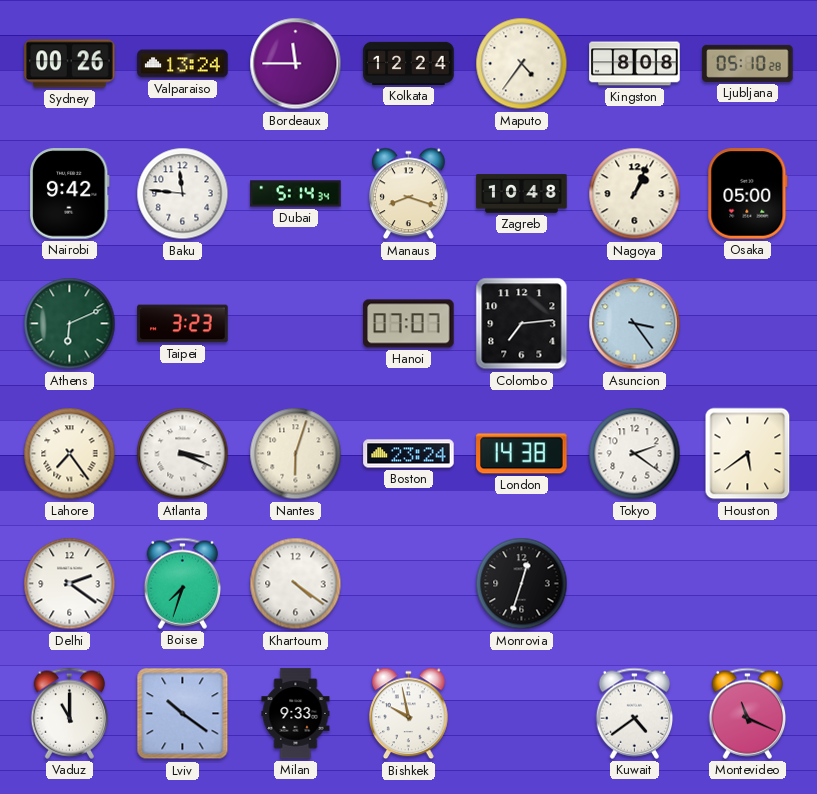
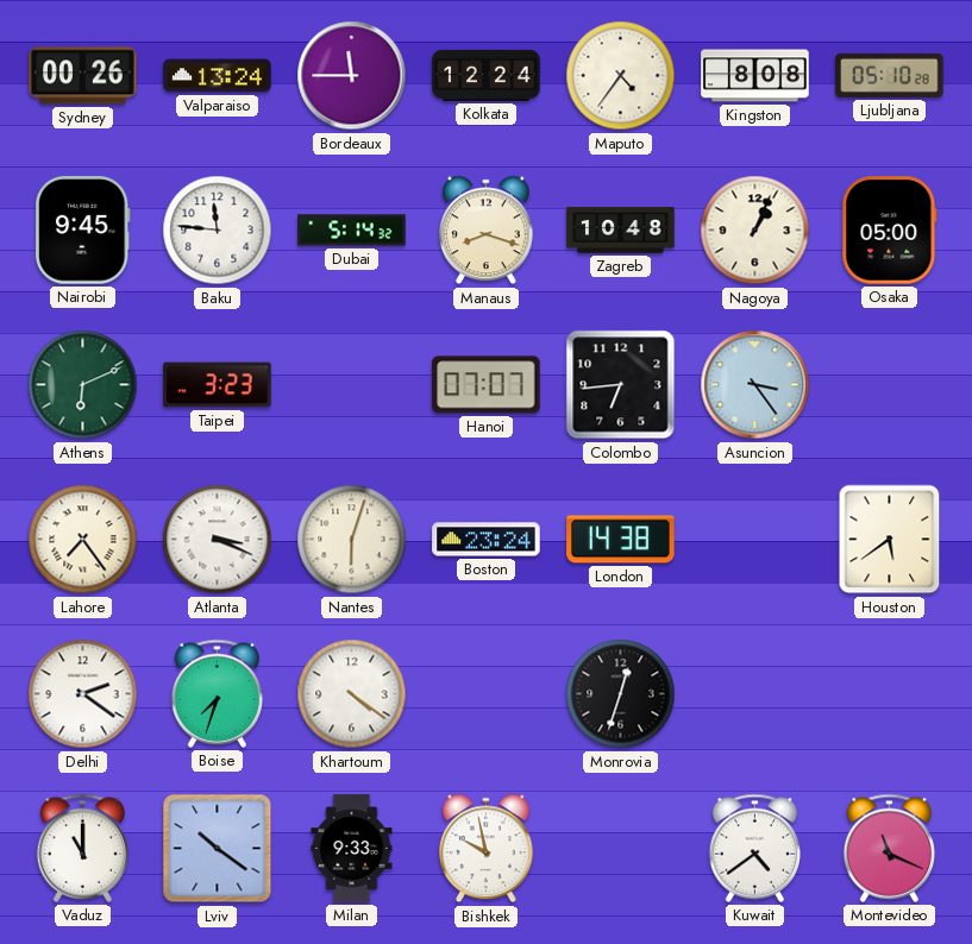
Nairobi: 9:42 -> 9:45
Dubai: 5:14:34 -> 5:14:32
Colombo: 7:14 -> 6:44
Tokyo: 2:21 -> none
